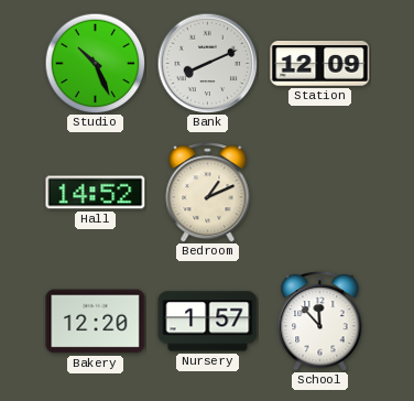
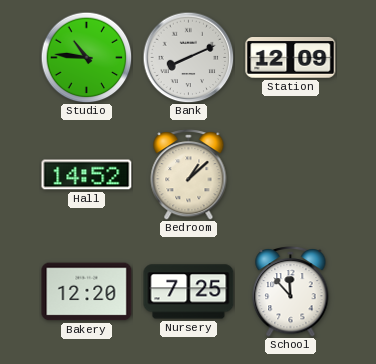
Studio: 10:26 -> 10:46
Bedroom: 1:11 -> 1:08
Nursery: 1:57 -> 7:25
